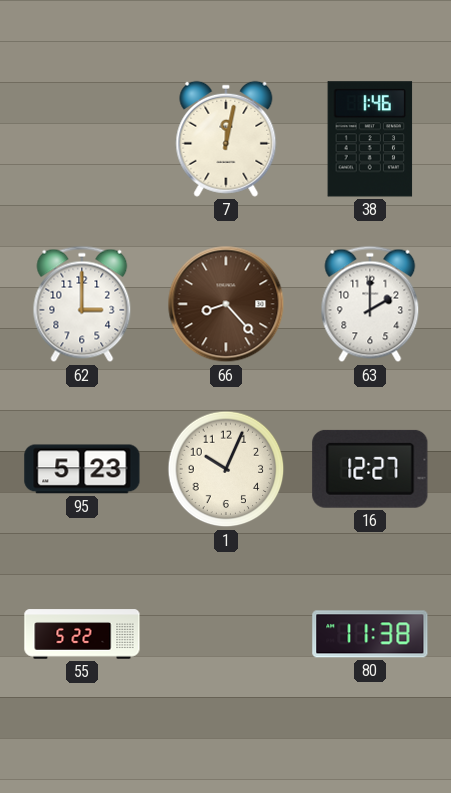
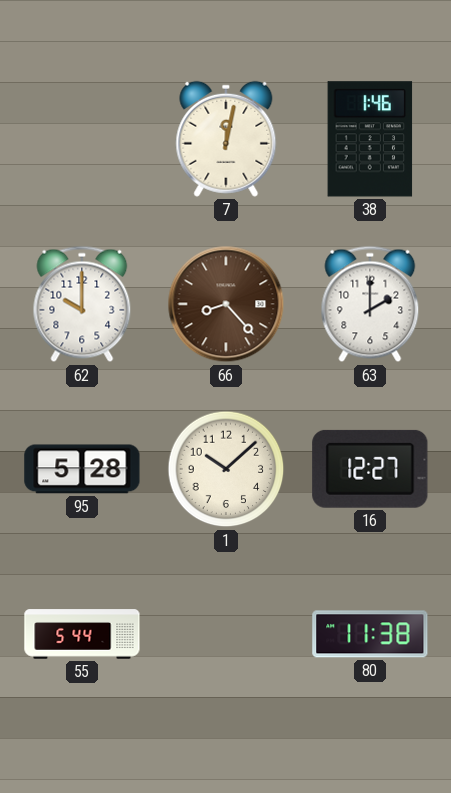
62: 3:00 -> 10:00
95: 5:23 -> 5:28
1: 10:04 -> 10:08
55: 5:22 -> 5:44
